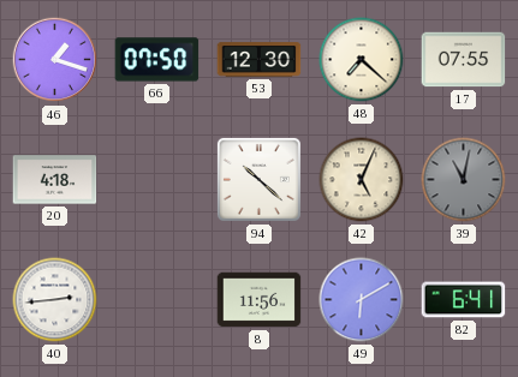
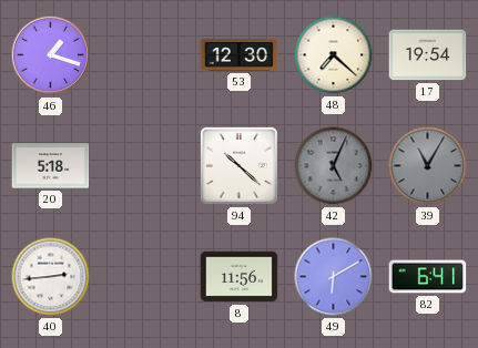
66: 07:50 -> none
17: 07:55 -> 19:54
20: 4:18 -> 5:18
42 dial: cream -> grey
39: 11:02 -> 11:05
